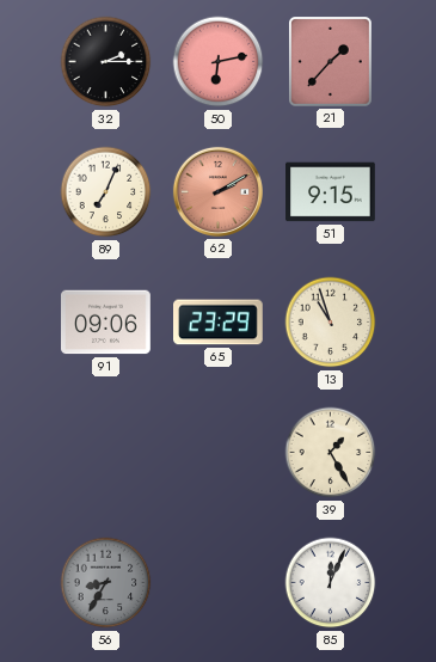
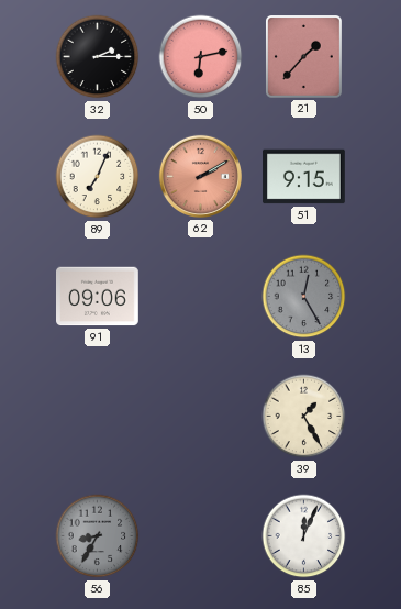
65: 23:29 -> none
13: 10:57 -> 12:25
13 dial: cream -> grey
